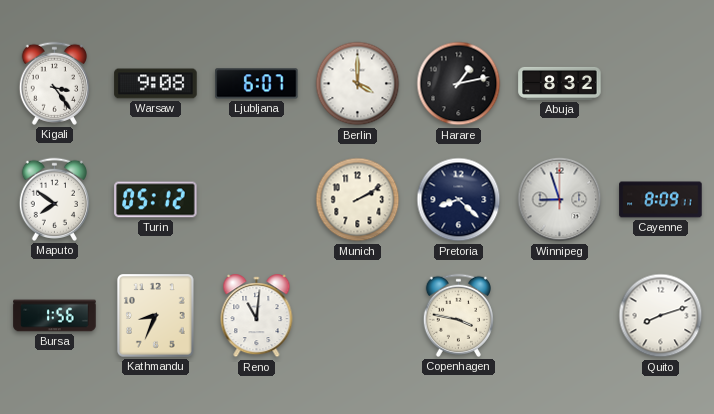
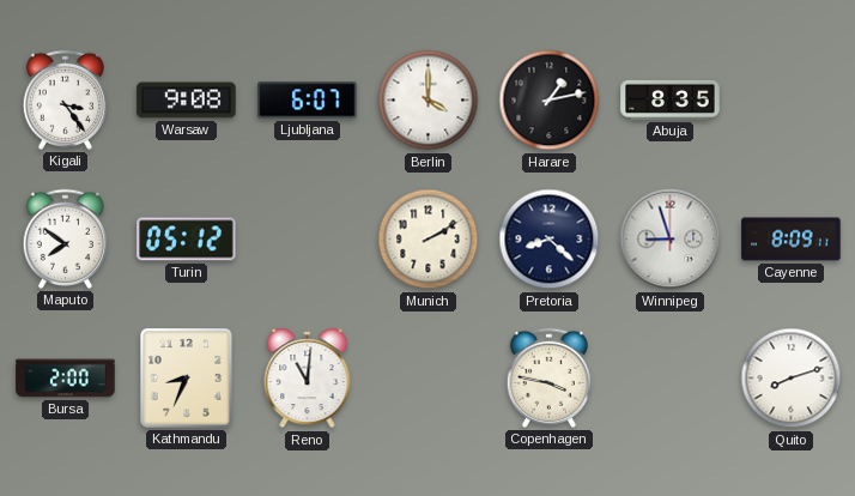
Abuja: 8:32 -> 8:35
Bursa: 1:56 -> 2:00
